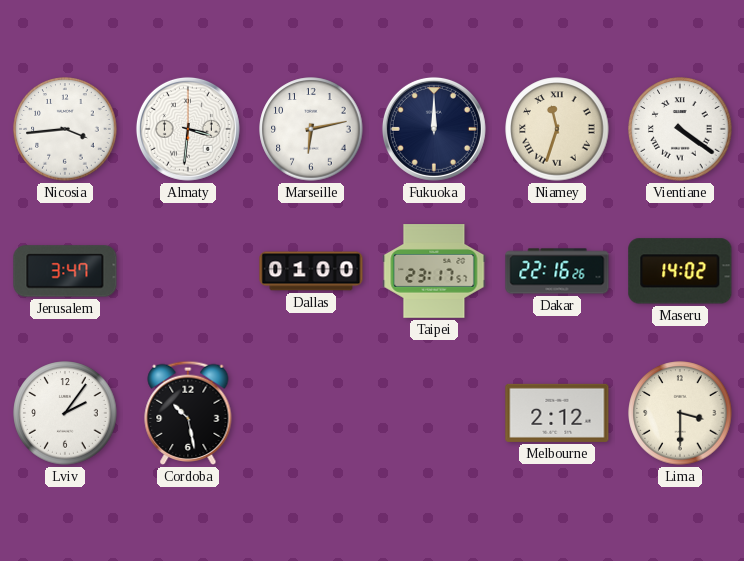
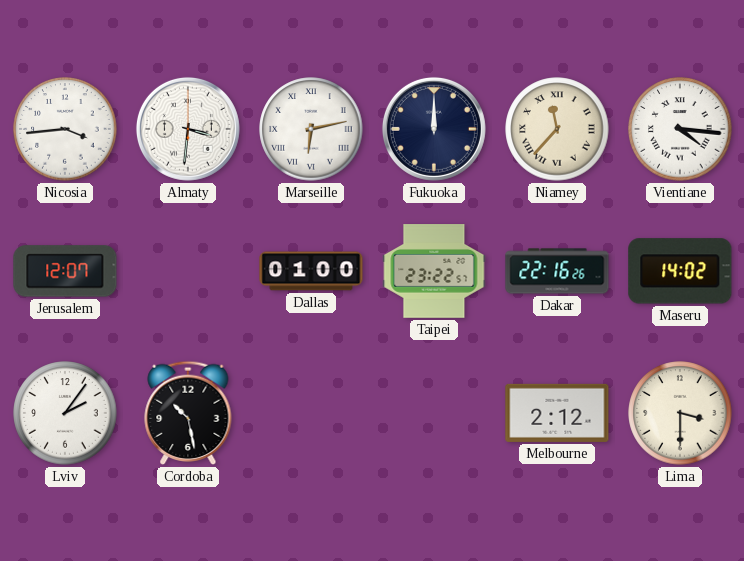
Marseille numerals: Arabic -> Roman
Niamey: 11:33 -> 11:37
Vientiane: 4:21 -> 4:16
Jerusalem: 3:47 -> 12:07
Taipei: 23:17 -> 23:22
